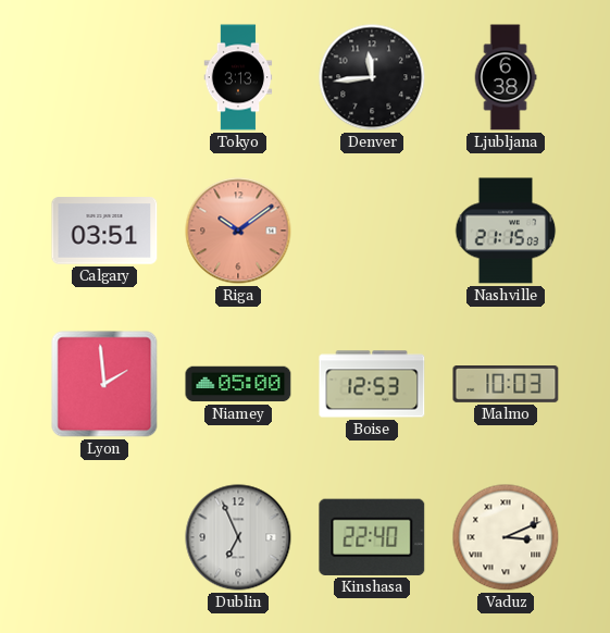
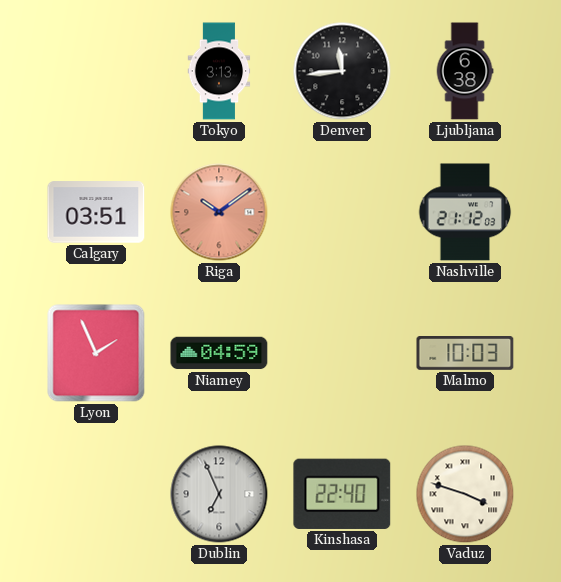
Nashville: 21:15 -> 21:12
Lyon: 1:59 -> 1:56
Niamey: 05:00 -> 04:59
Boise: 12:53 -> none
Vaduz: 3:11 -> 3:48
